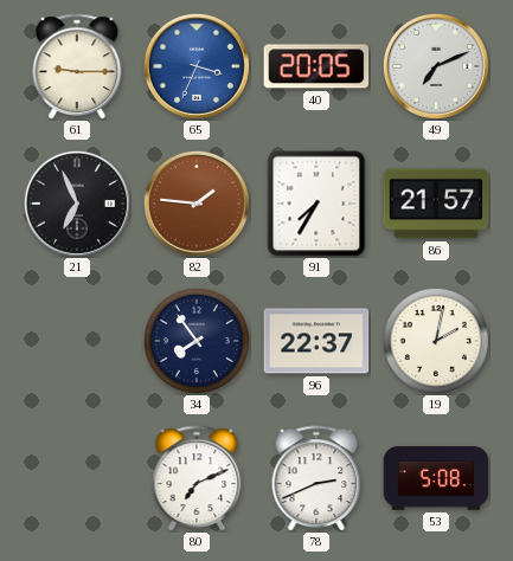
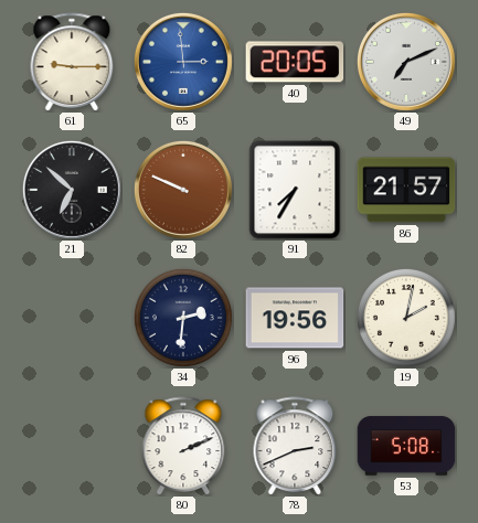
65: 3:34 -> 2:59
21: 6:56 -> 6:52
82: 1:46 -> 9:49
34: 7:54 -> 2:31
96: 22:37 -> 19:56
80: 7:11 -> 2:11
